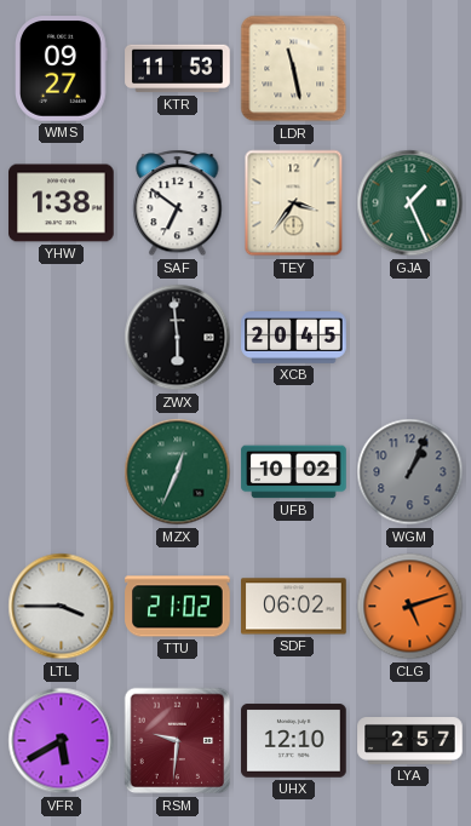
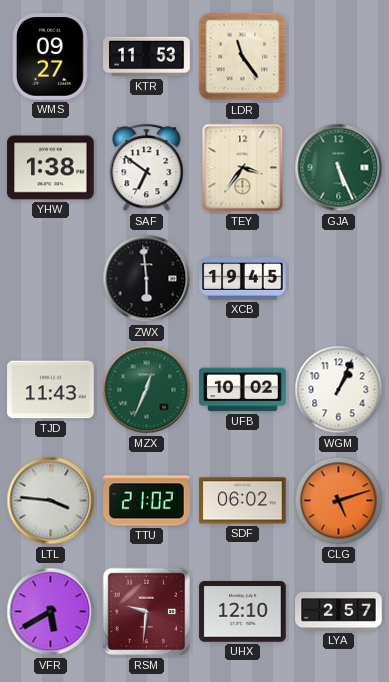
LDR: 11:28 -> 11:24
GJA: 1:26 -> 5:26
XCB: 20:45 -> 19:45
TJD: none -> 11:43
WGM dial: grey -> white
LTL: 3:45 -> 3:46
